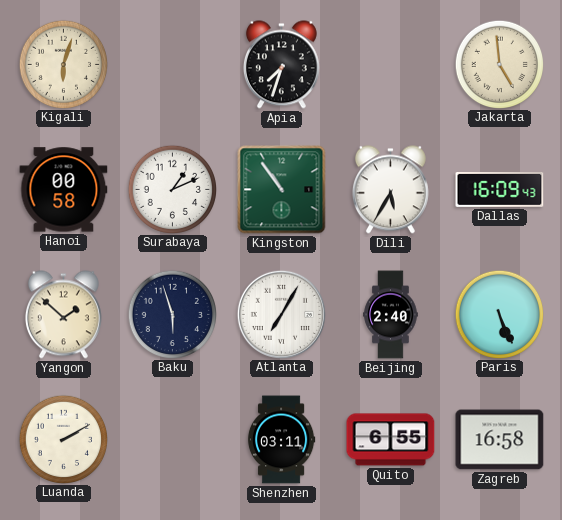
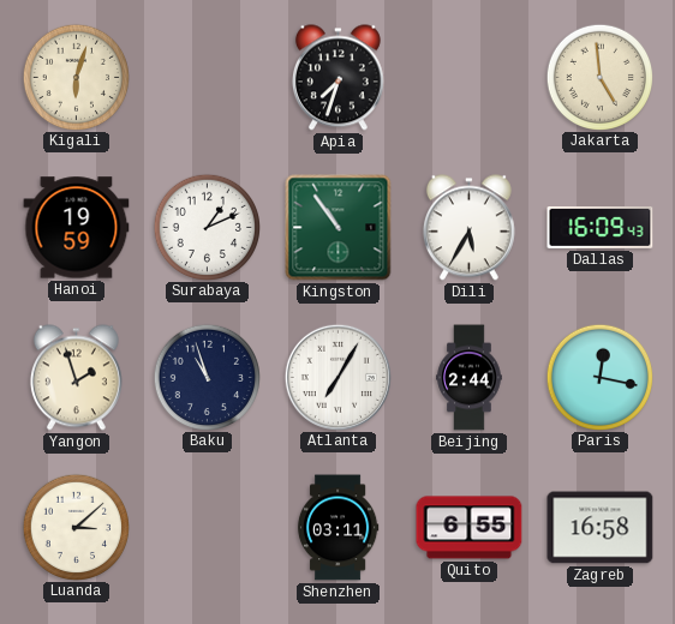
Hanoi: 00:58 -> 19:59
Yangon: 1:52 -> 1:57
Baku: 5:57 -> 10:57
Beijing: 2:40 -> 2:44
Paris: 5:26 -> 12:17
Luanda: 2:10 -> 3:08
